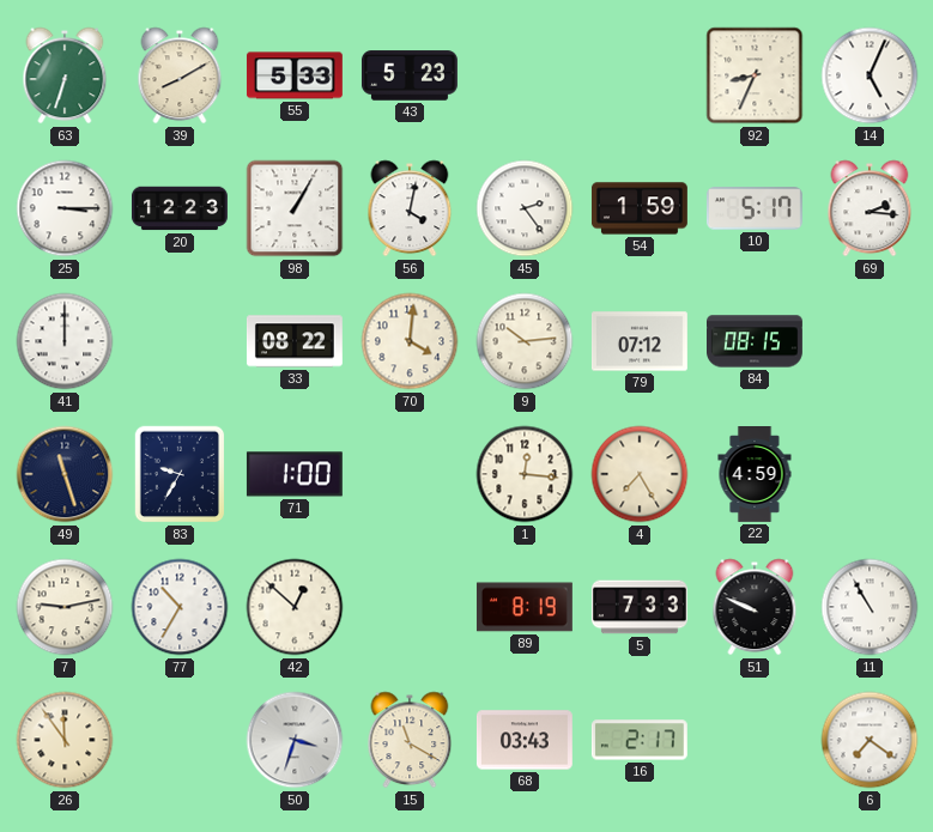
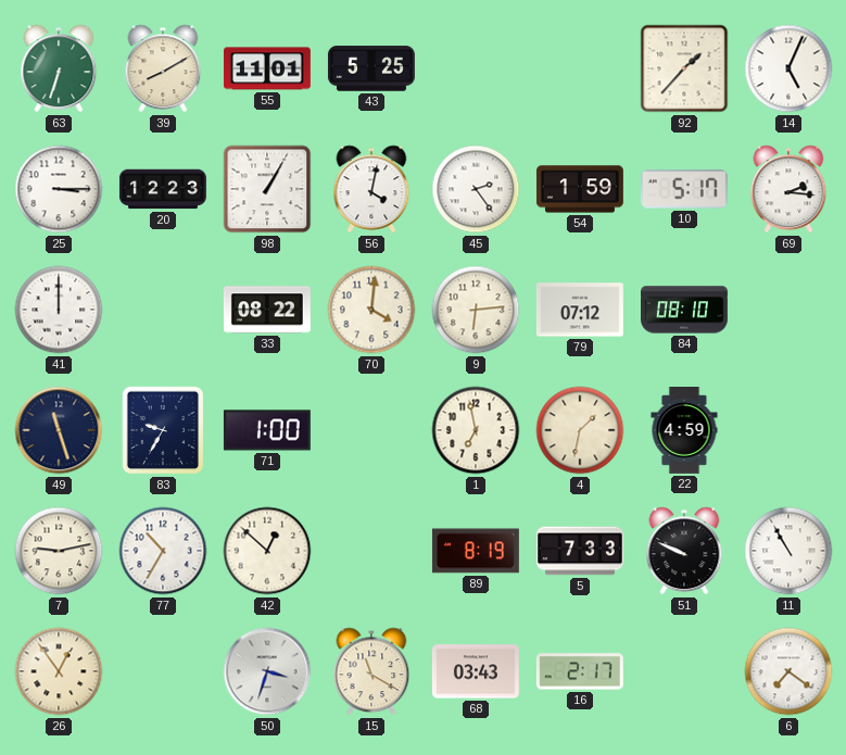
55: 5:33 -> 11:01
43: 5:23 -> 5:25
92: 8:34 -> 1:37
9: 10:14 -> 6:14
84: 08:15 -> 08:10
1: 12:16 -> 6:58
4: 7:25 -> 1:32
26: 11:54 -> 12:54
